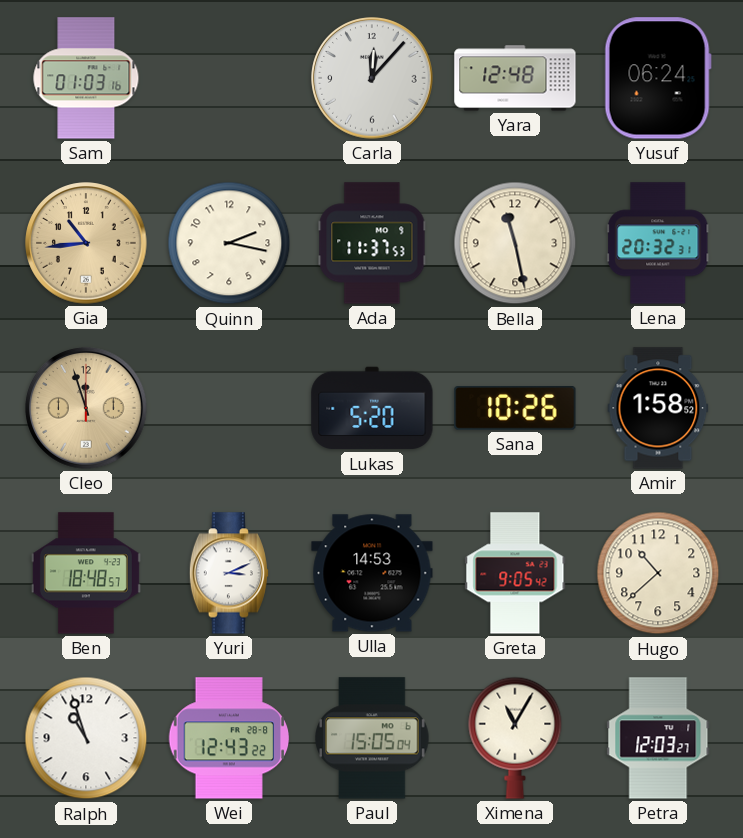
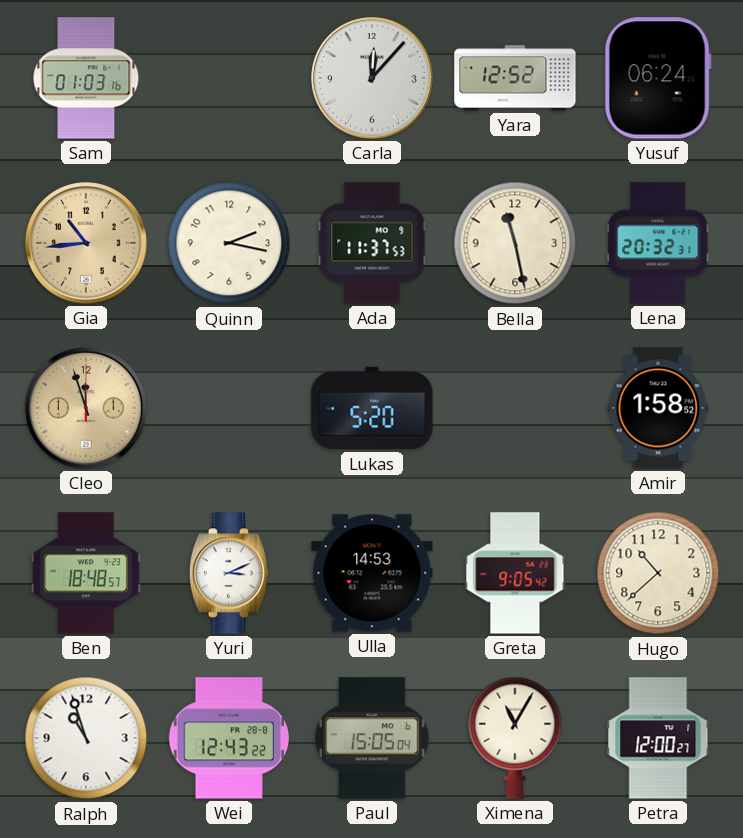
Yara: 12:48 -> 12:52
Sana: 10:26 -> none
Petra: 12:03 -> 12:00
